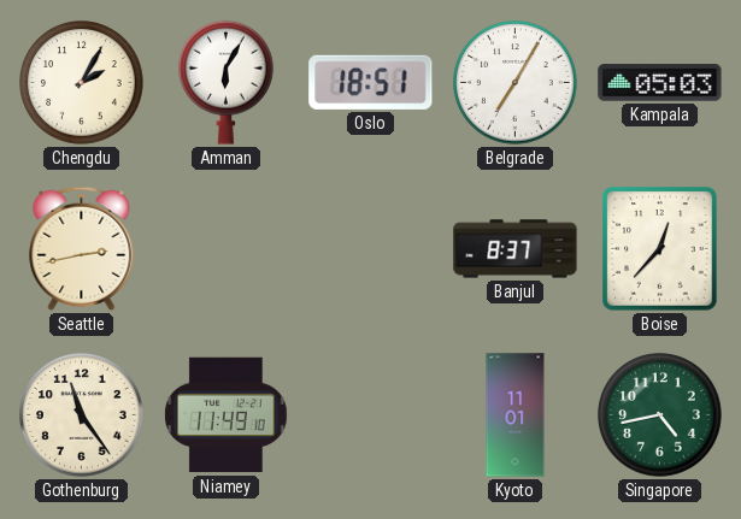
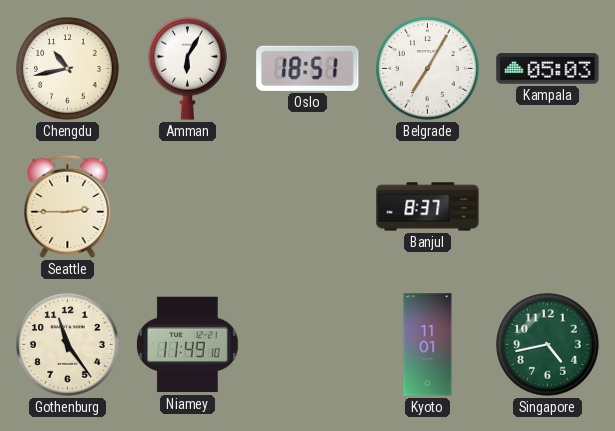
Chengdu: 2:05 -> 10:43
Seattle: 2:43 -> 2:45
Boise: 12:37 -> none
